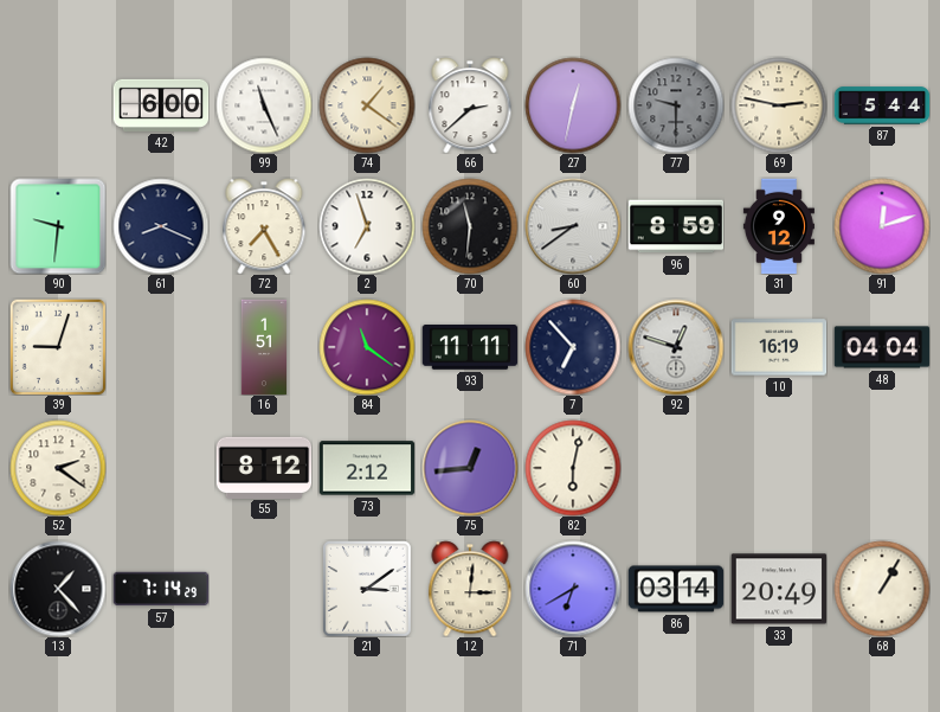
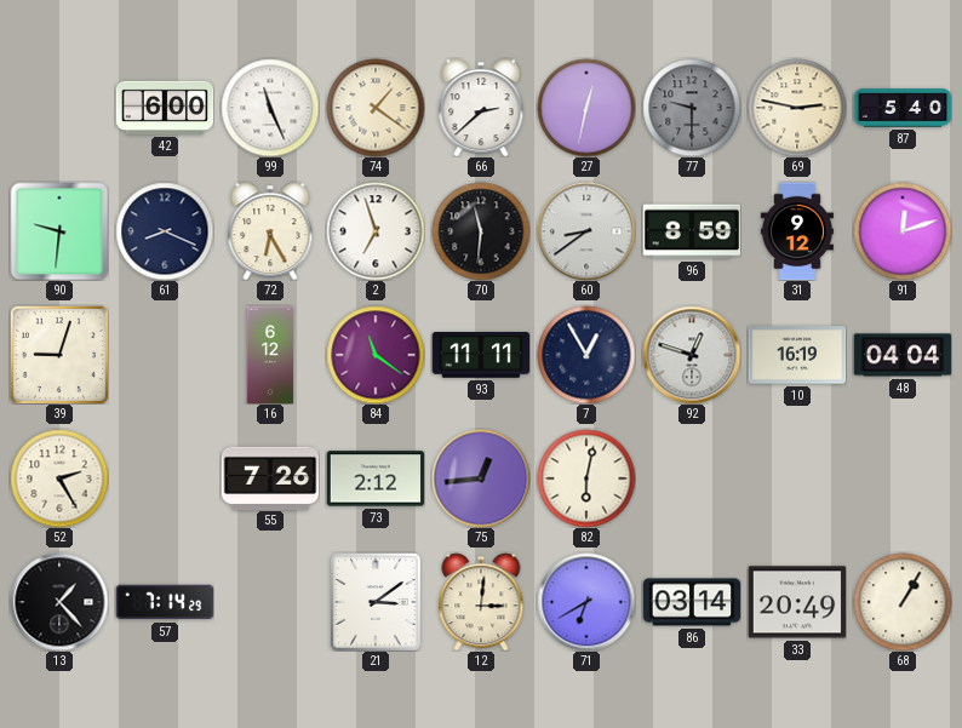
87: 5:44 -> 5:40
72: 7:25 -> 6:25
16: 1:51 -> 6:12
7: 6:53 -> 12:55
52: 2:21 -> 2:25
55: 8:12 -> 7:26
